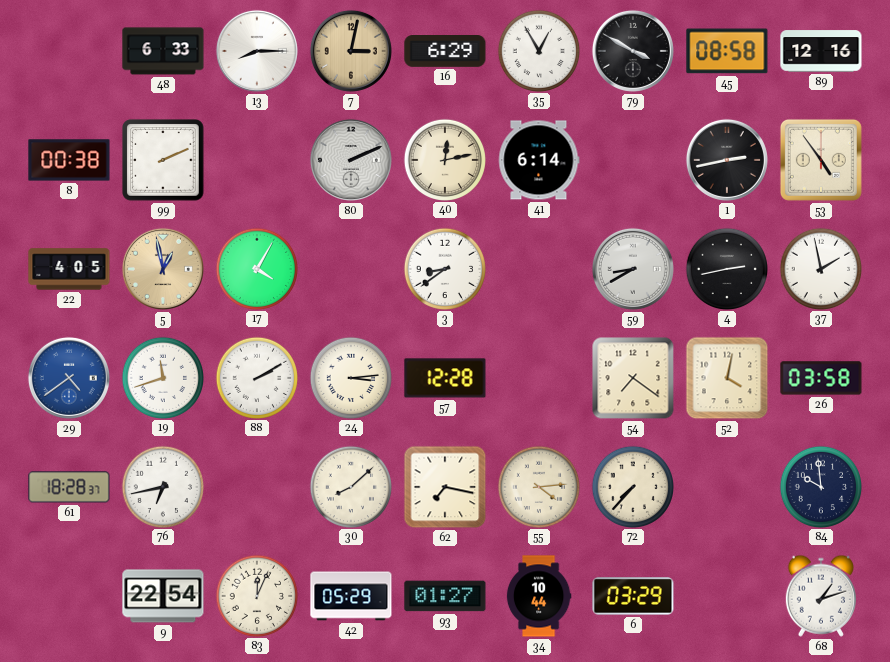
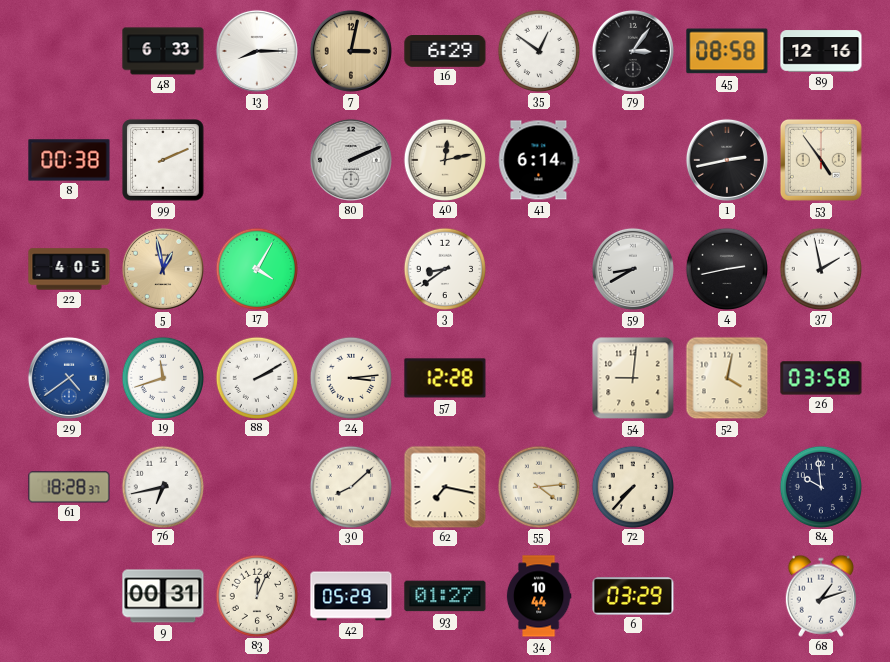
35: 12:55 -> 12:51
79: 3:50 -> 3:06
54: 7:21 -> 9:01
9: 22:54 -> 00:31
